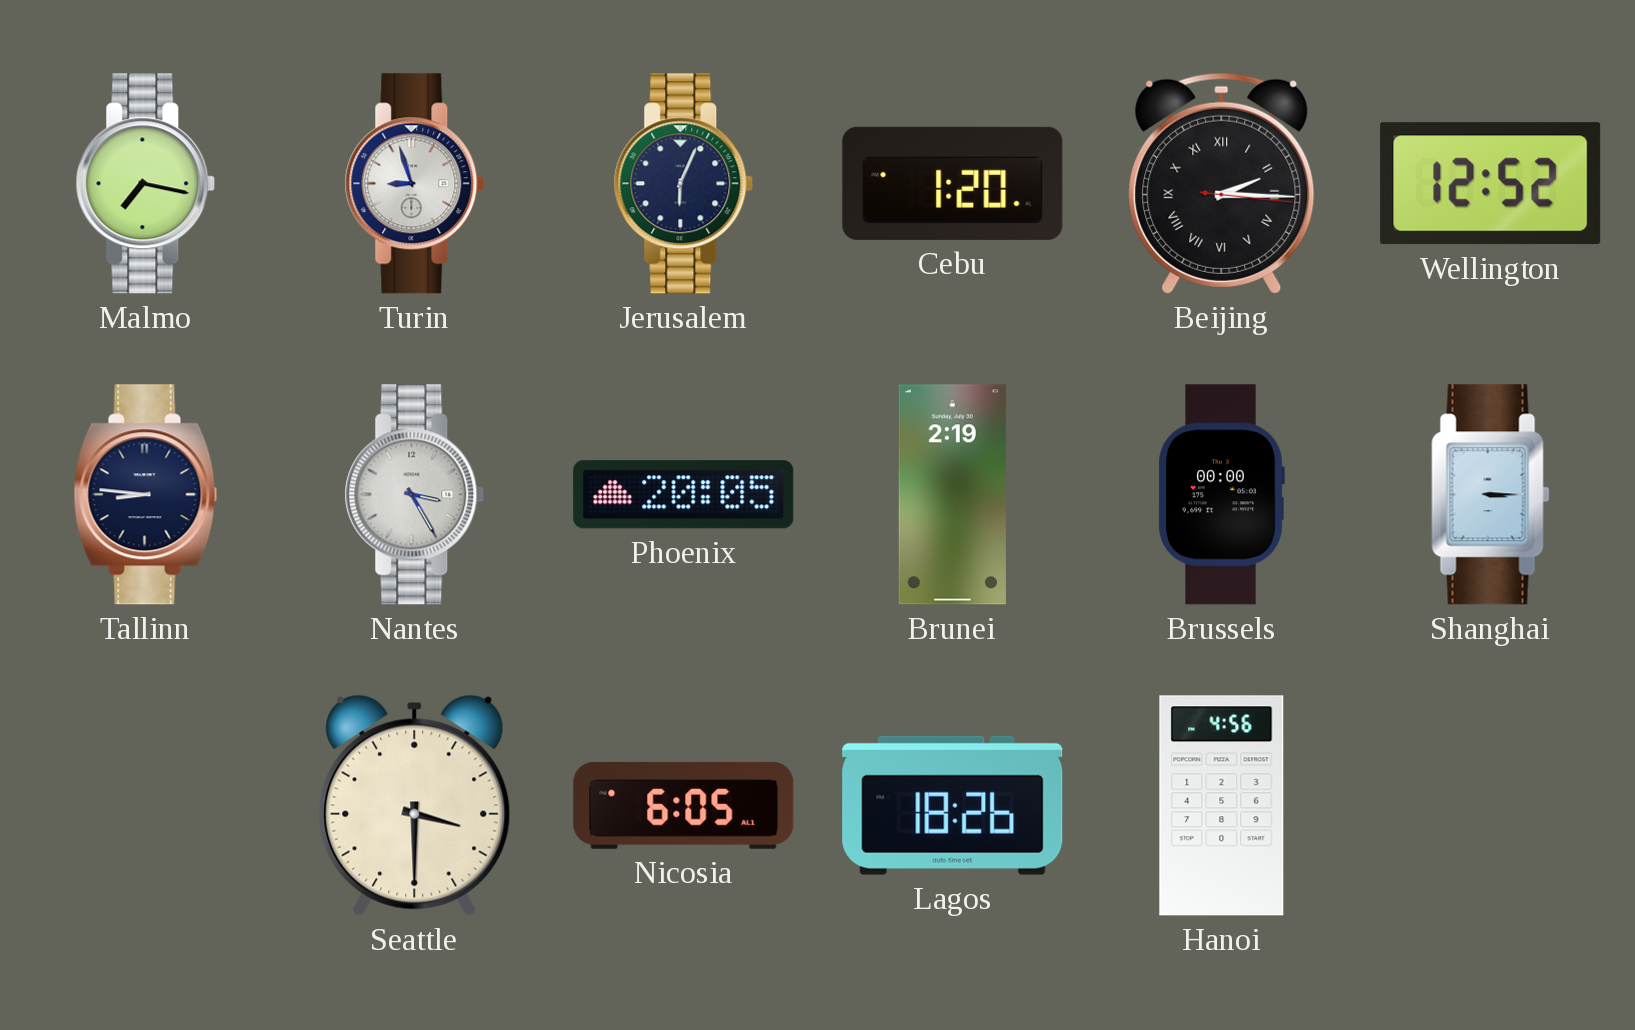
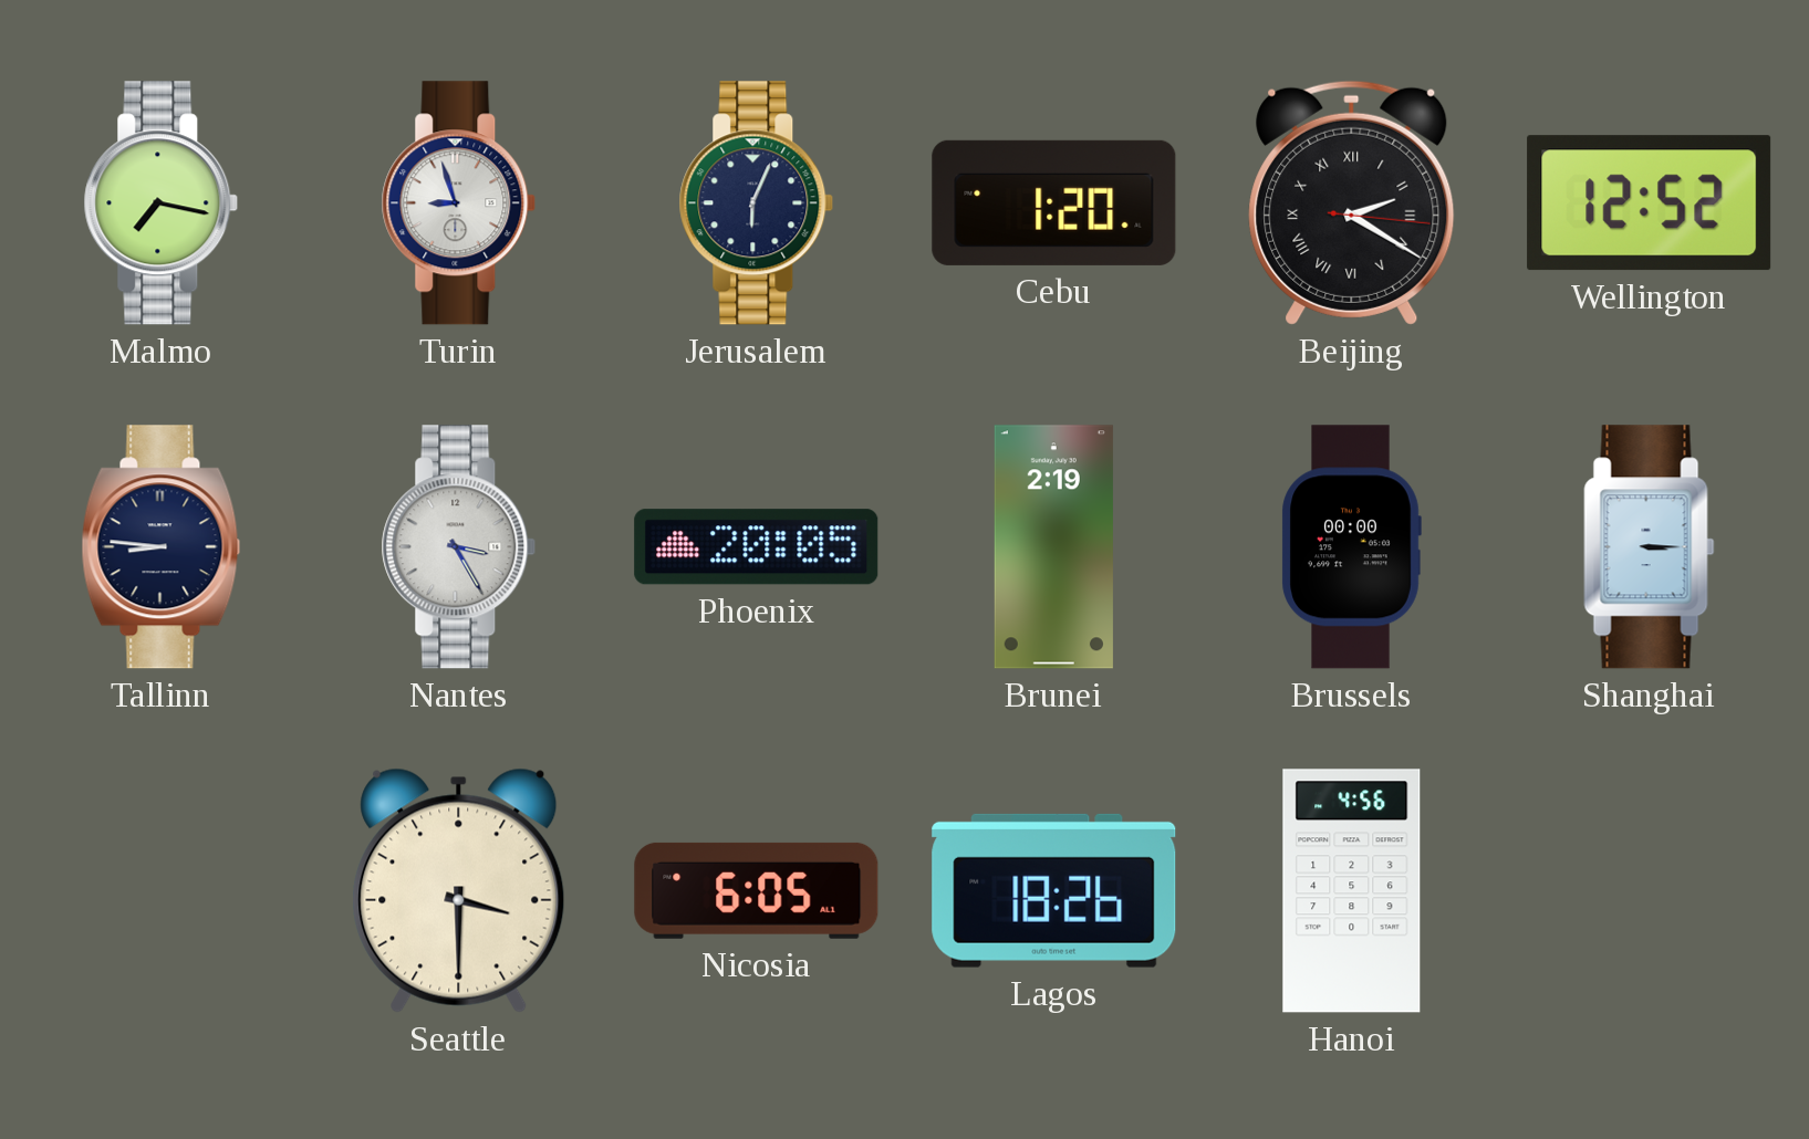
Beijing: 2:15 -> 2:20
